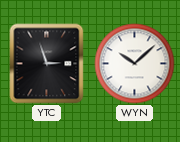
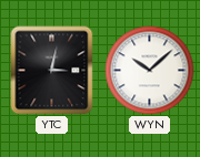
YTC: 2:57 -> 3:02
